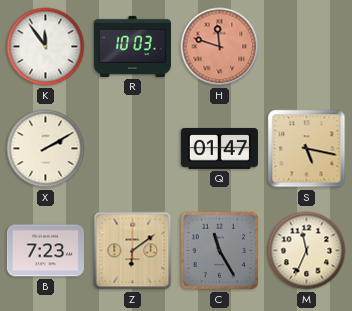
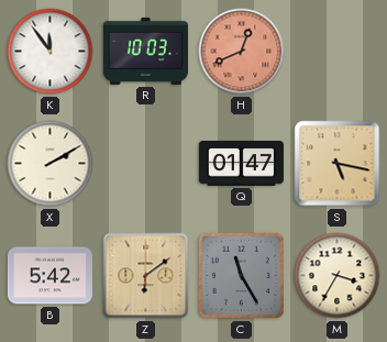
H: 11:48 -> 12:41
B: 7:23 -> 5:42
M: 11:34 -> 3:35
